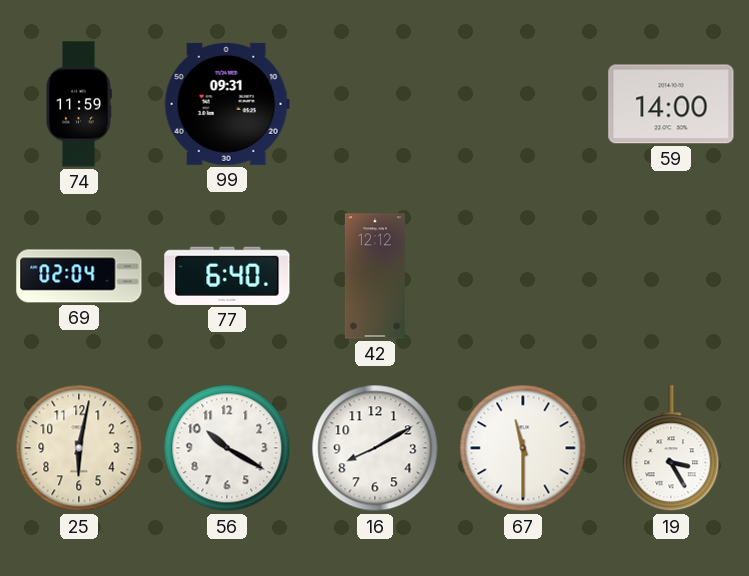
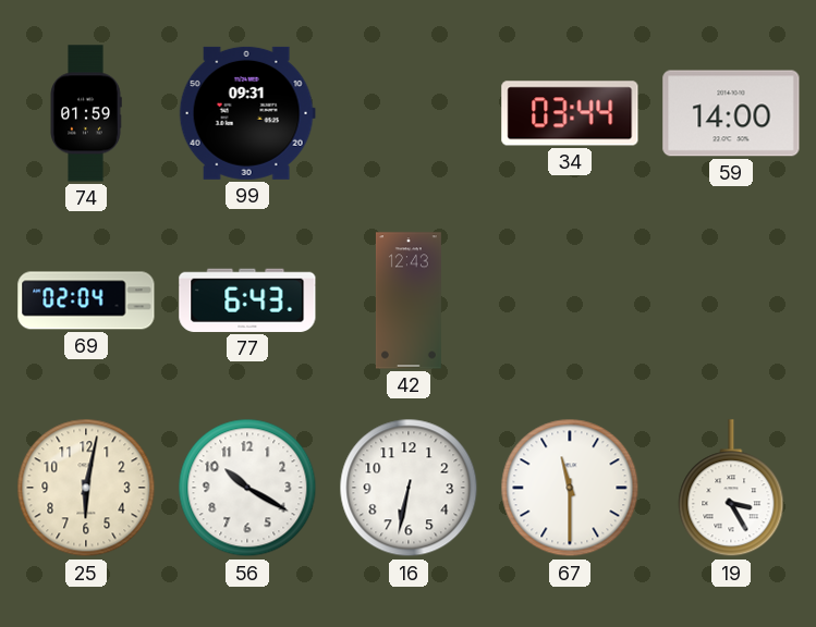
74: 11:59 -> 01:59
34: none -> 03:44
77: 6:40 -> 6:43
42: 12:12 -> 12:43
16: 8:10 -> 6:32
